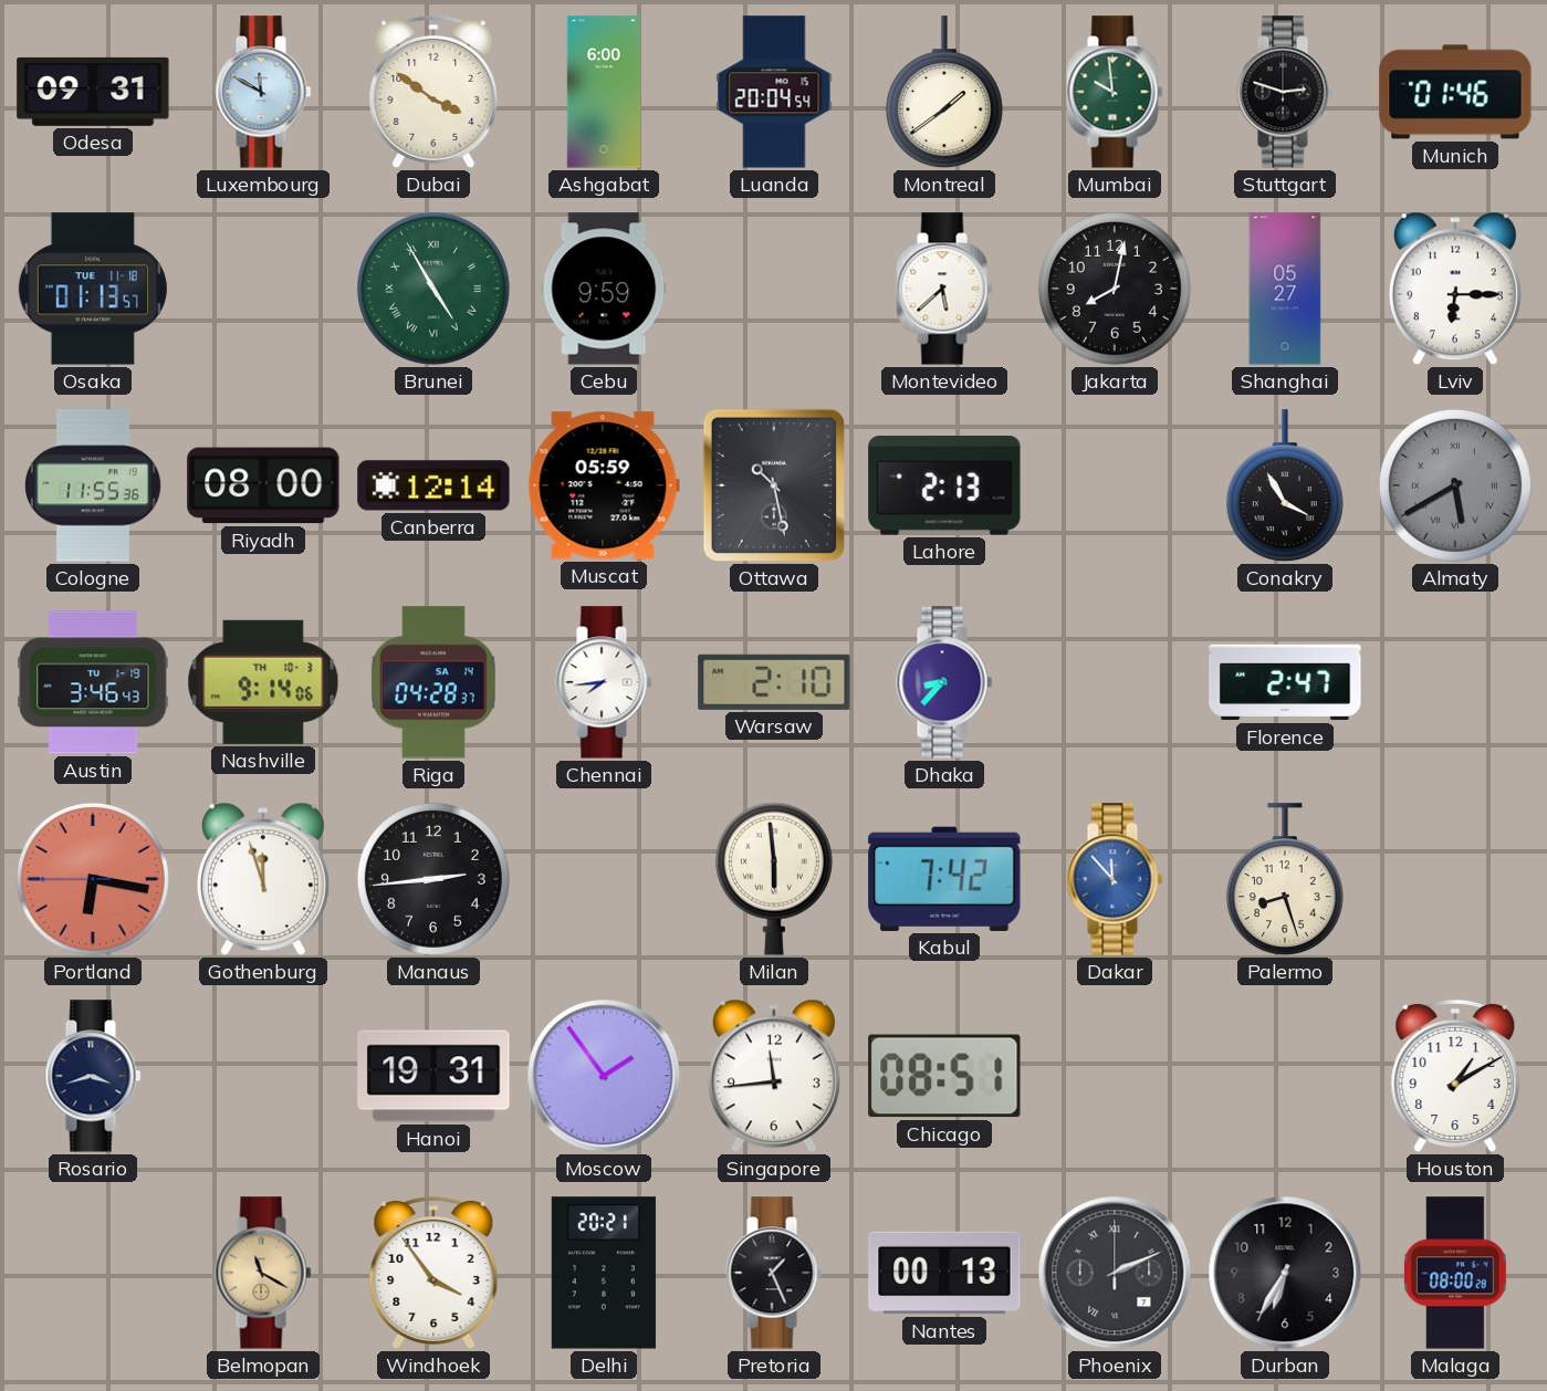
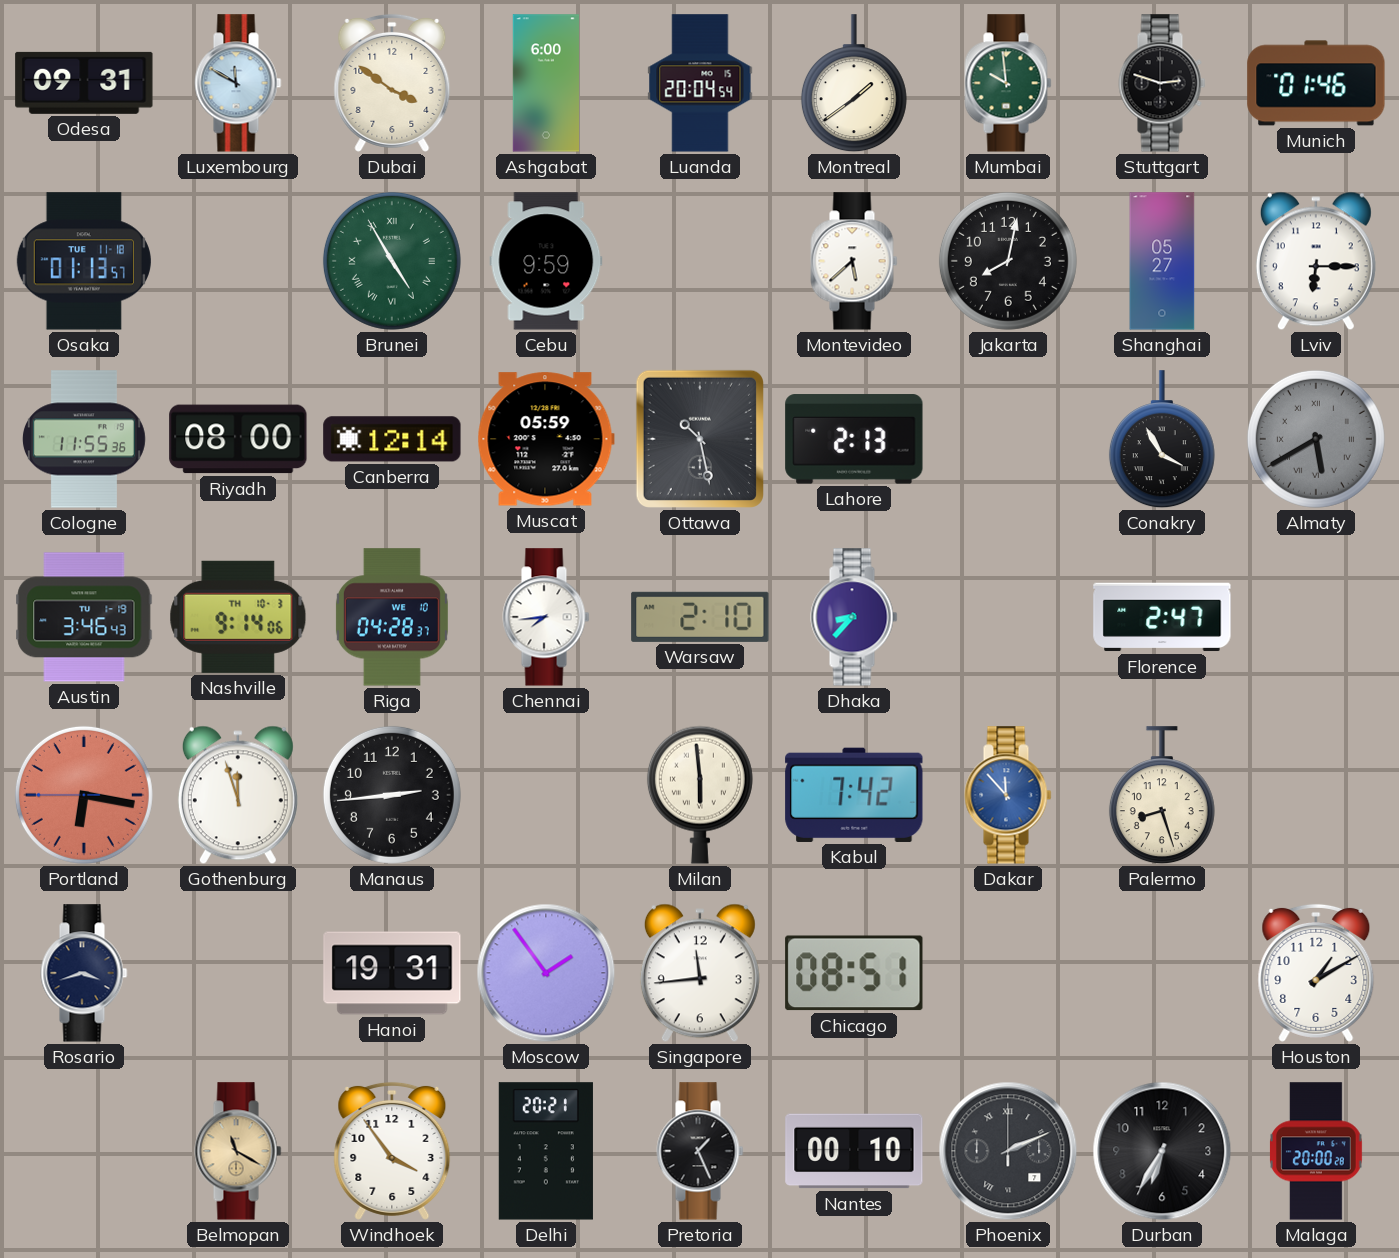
Riga date: SA 14 -> WE 10
Nantes: 00:13 -> 00:10
Malaga: 08:00 -> 20:00
